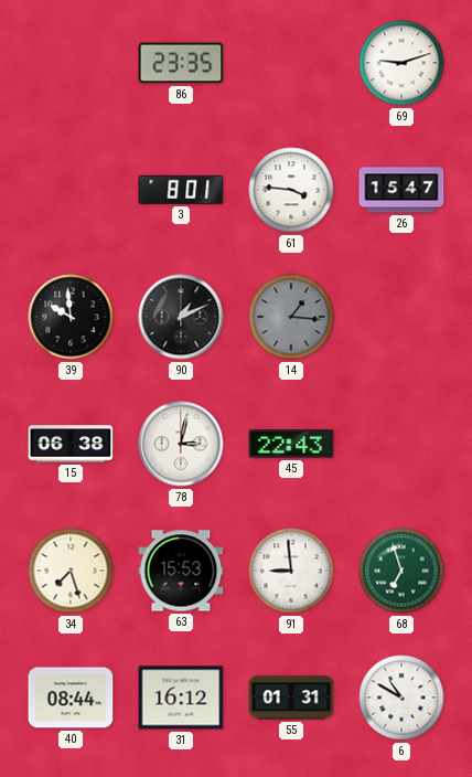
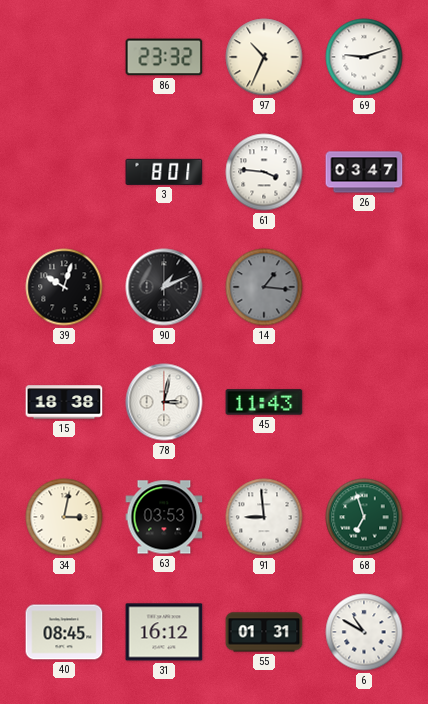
86: 23:35 -> 23:32
97: none -> 10:34
26: 15:47 -> 03:47
39: 9:59 -> 10:03
15: 06:38 -> 18:38
45: 22:43 -> 11:43
34: 7:27 -> 3:02
63: 15:53 -> 03:53
40: 08:44 -> 08:45
